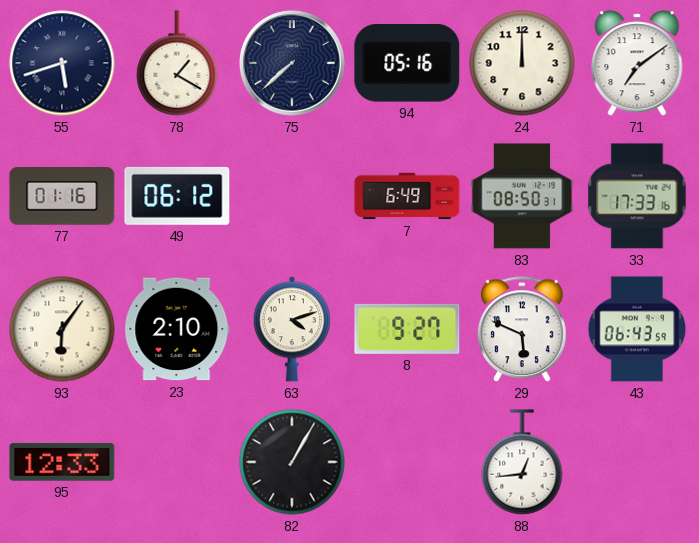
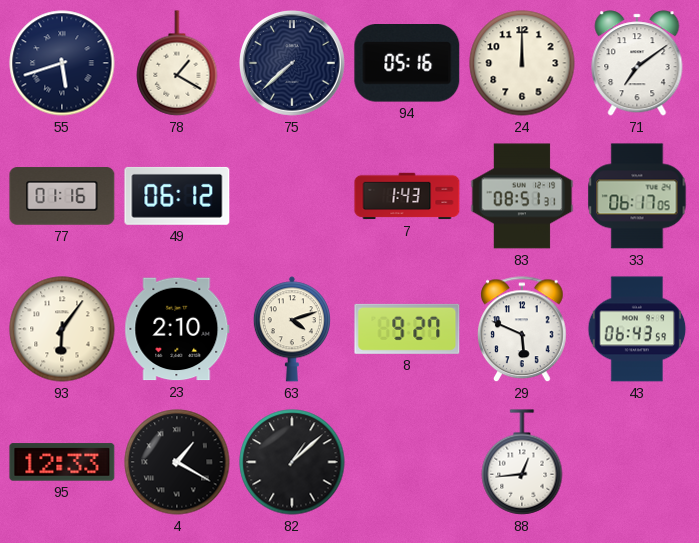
7: 6:49 -> 1:43
83: 08:50 -> 08:51
33: 17:33 -> 06:17
4: none -> 1:20
82: 1:05 -> 1:08
